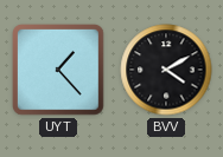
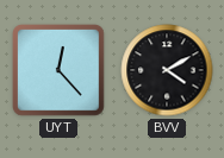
UYT: 1:23 -> 12:23
